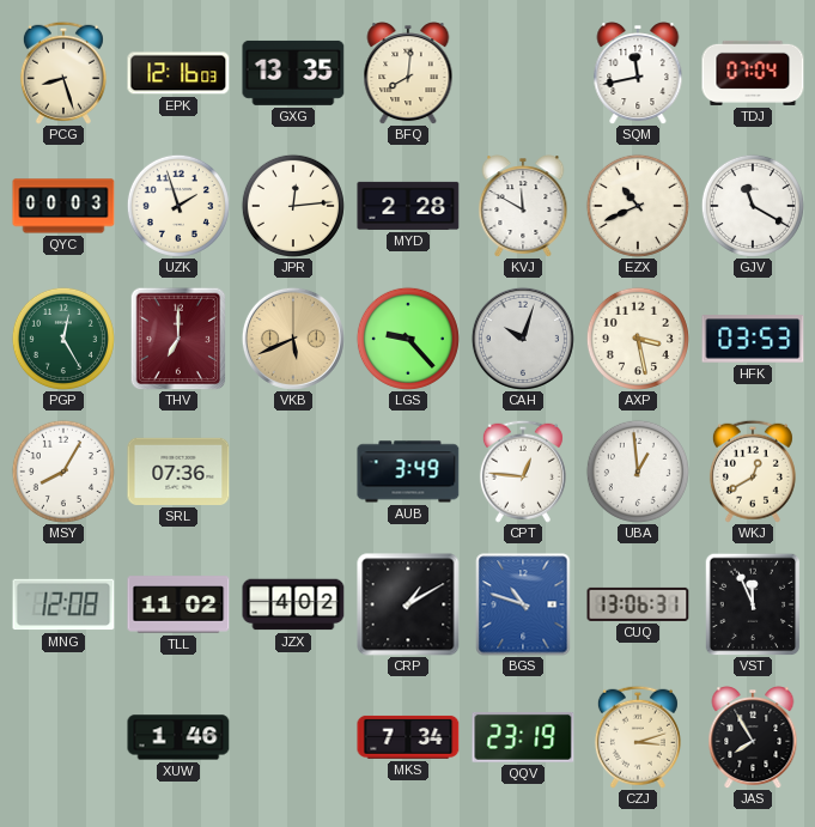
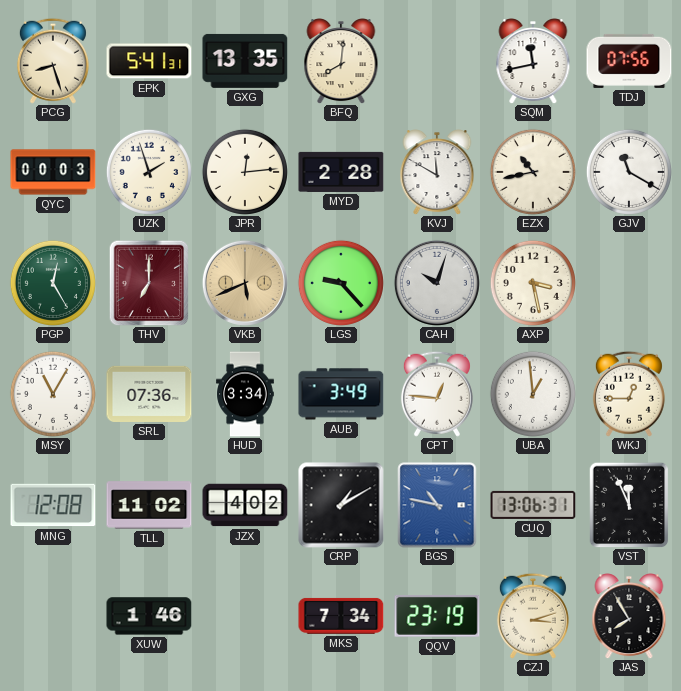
EPK: 12:16 -> 5:41
TDJ: 07:04 -> 07:56
EZX: 10:41 -> 10:43
HFK: 03:53 -> none
MSY: 8:05 -> 11:05
HUD: none -> 3:34
WKJ: 12:40 -> 12:45
BGS: 10:48 -> 10:47
